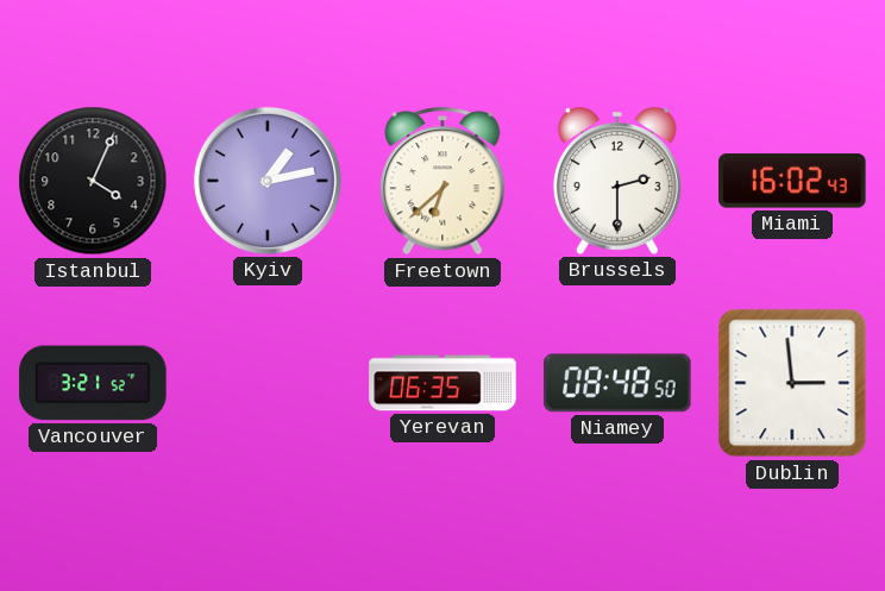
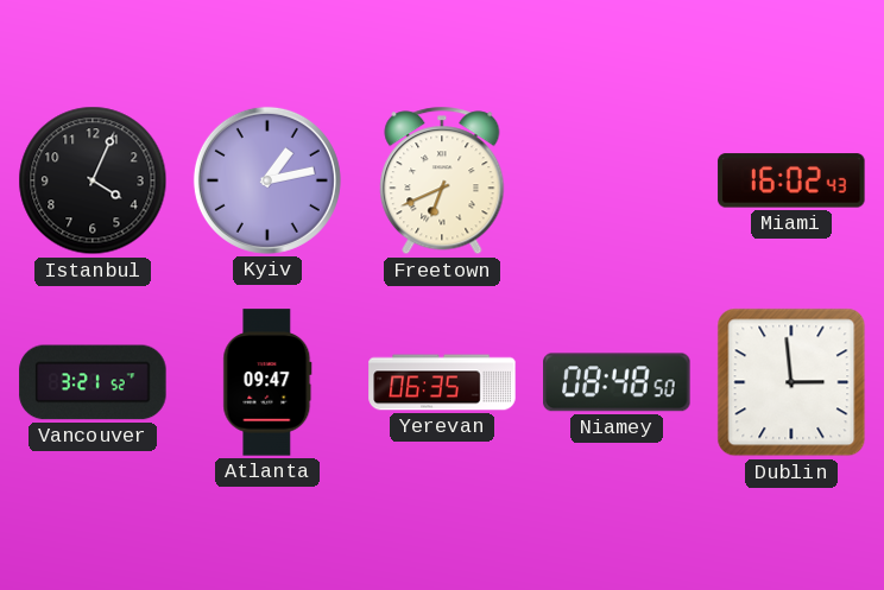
Freetown: 6:38 -> 6:41
Brussels: 2:30 -> none
Atlanta: none -> 09:47
